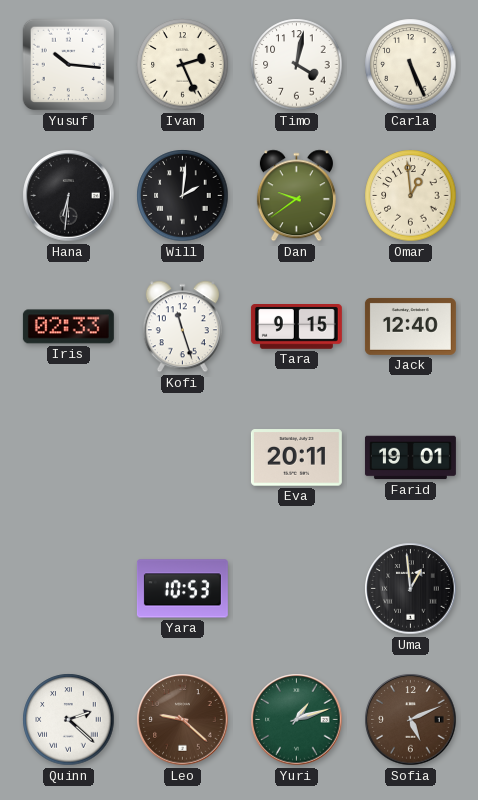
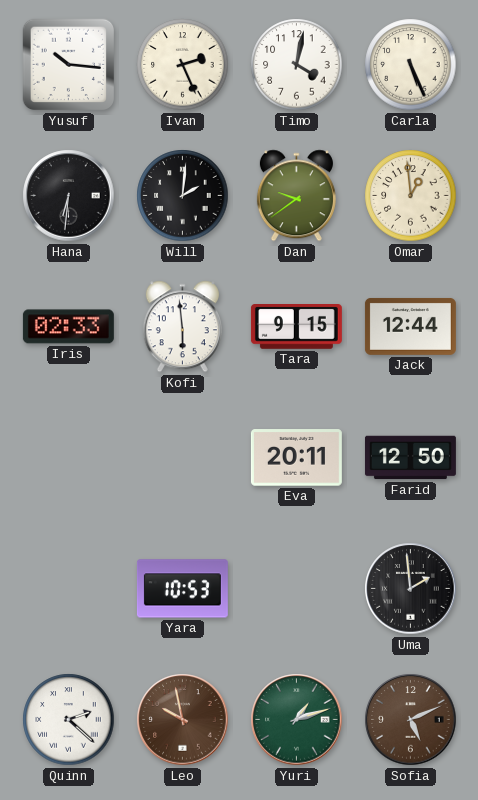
Kofi: 11:27 -> 5:59
Jack: 12:40 -> 12:44
Farid: 19:01 -> 12:50
Uma: 12:59 -> 1:59
Leo: 9:22 -> 9:58
